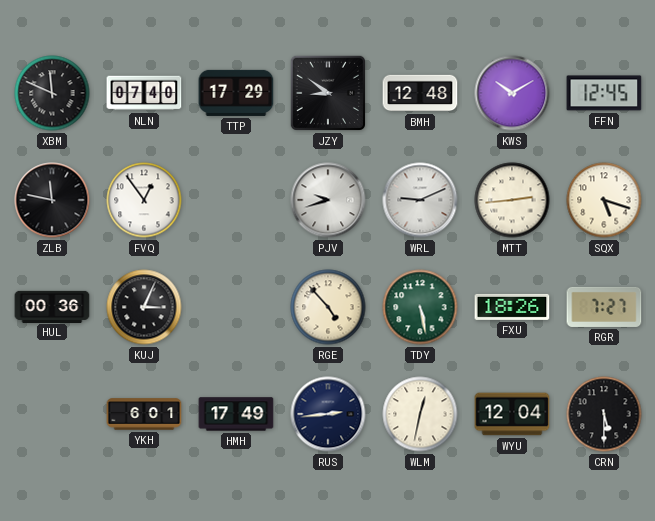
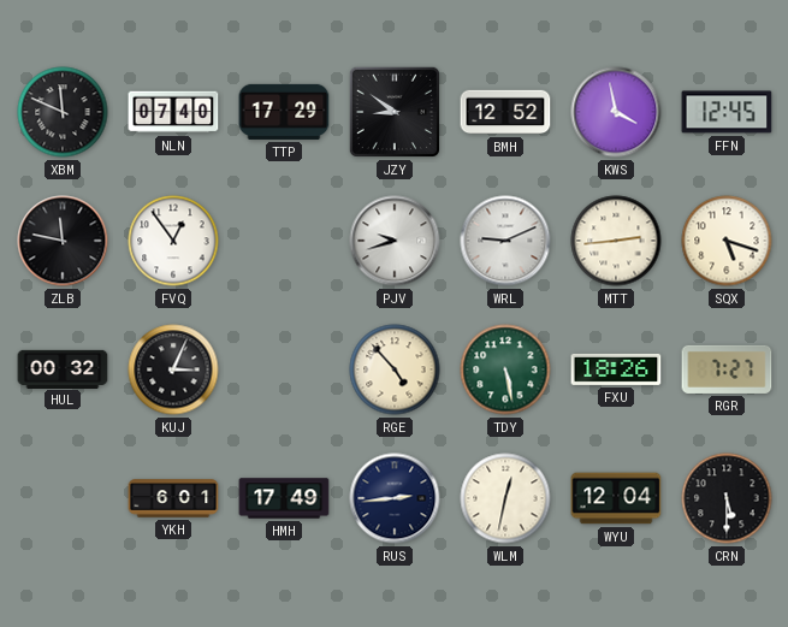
BMH: 12:48 -> 12:52
KWS: 10:10 -> 3:58
HUL: 00:36 -> 00:32
